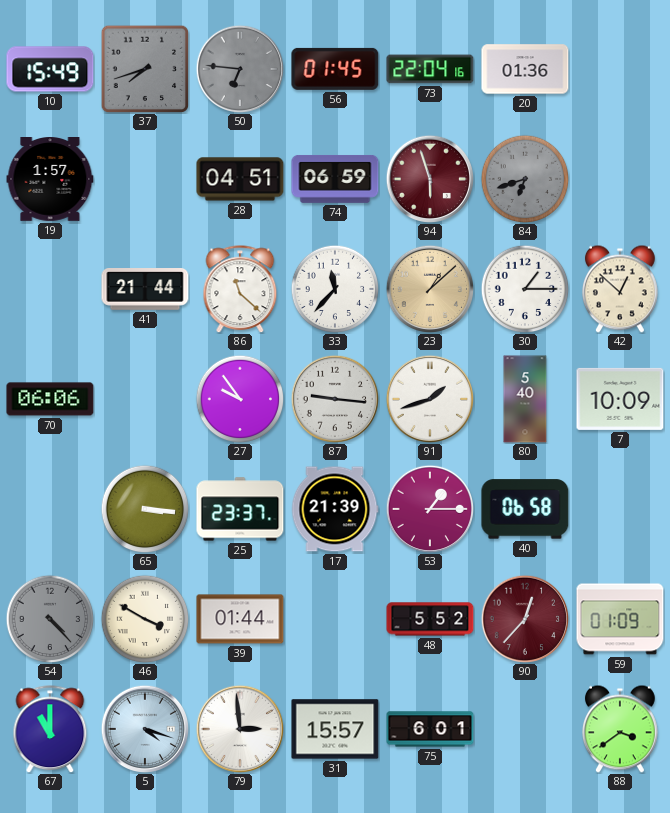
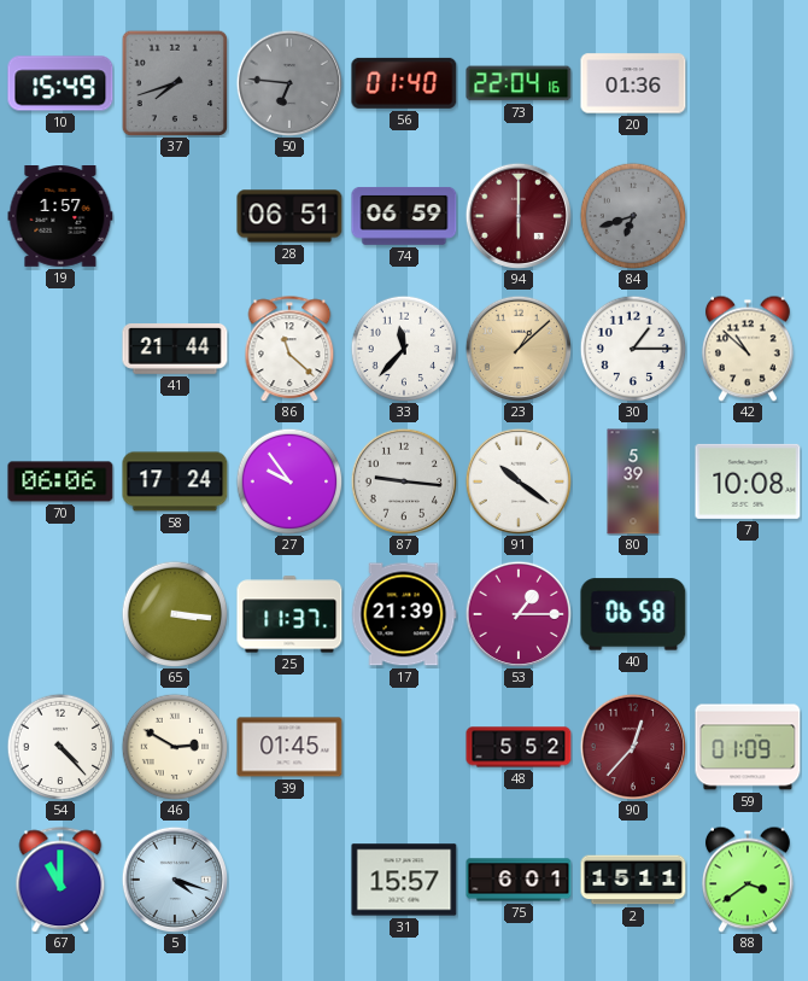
56: 01:45 -> 01:40
28: 04:51 -> 06:51
94: 5:57 -> 6:00
42: 12:52 -> 10:52
58: none -> 17:24
91: 1:42 -> 10:21
80: 5:40 -> 5:39
7: 10:09 -> 10:08
25: 23:37 -> 11:37
54 dial: grey -> white
46: 3:50 -> 2:50
39: 01:44 -> 01:45
79: 2:59 -> none
2: none -> 15:11
